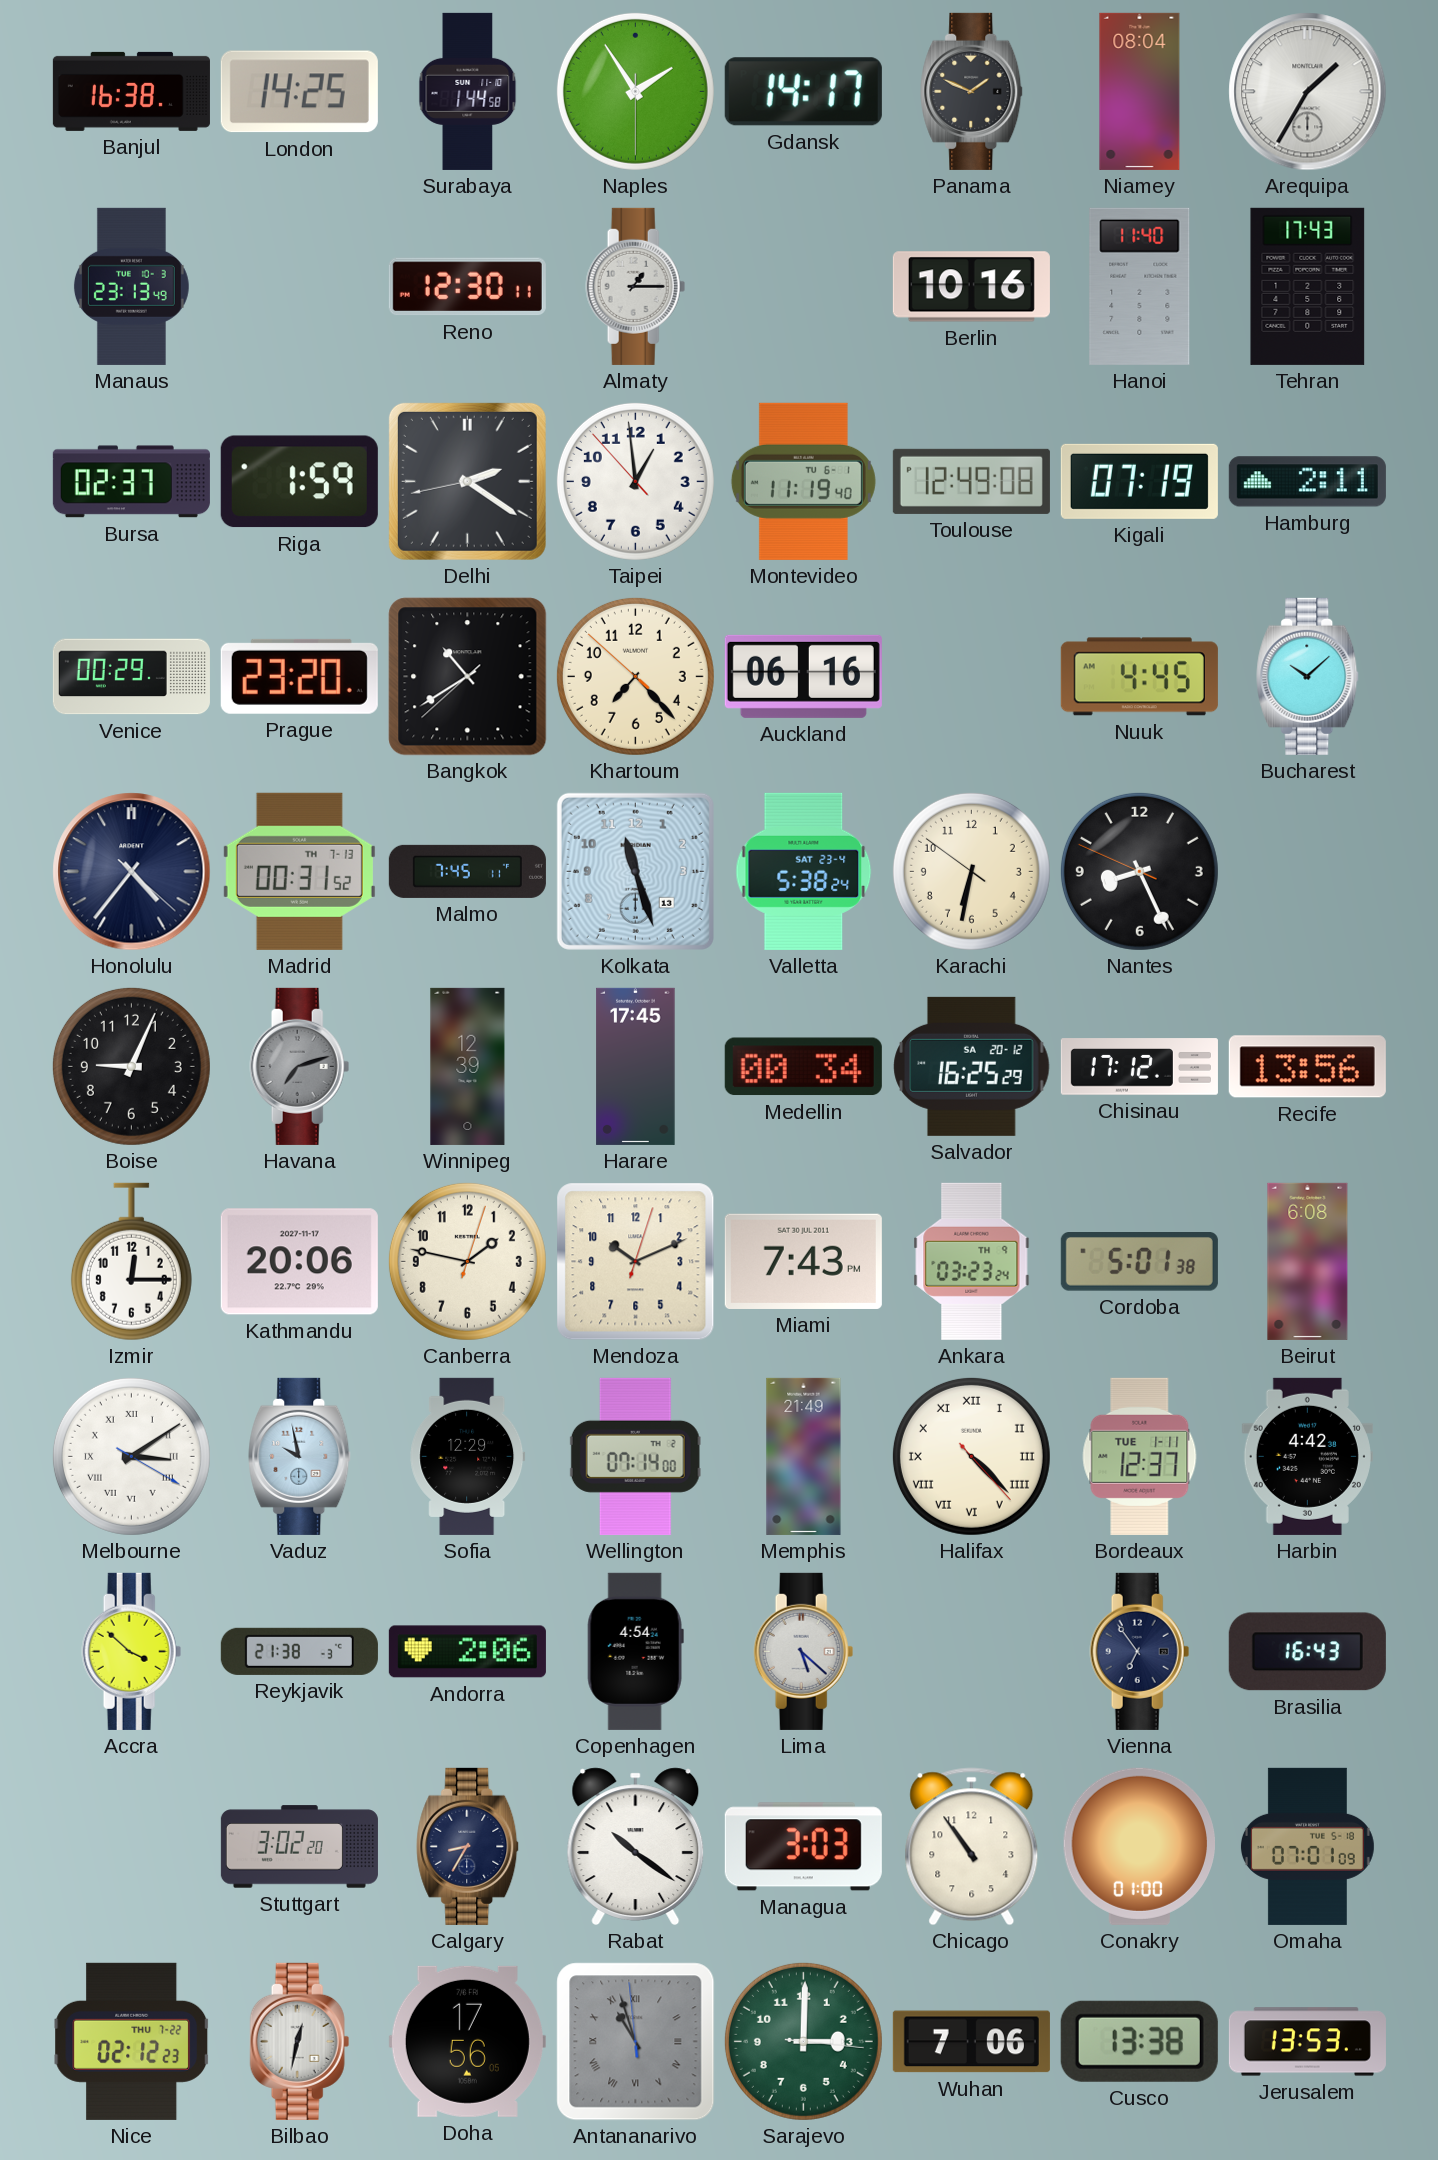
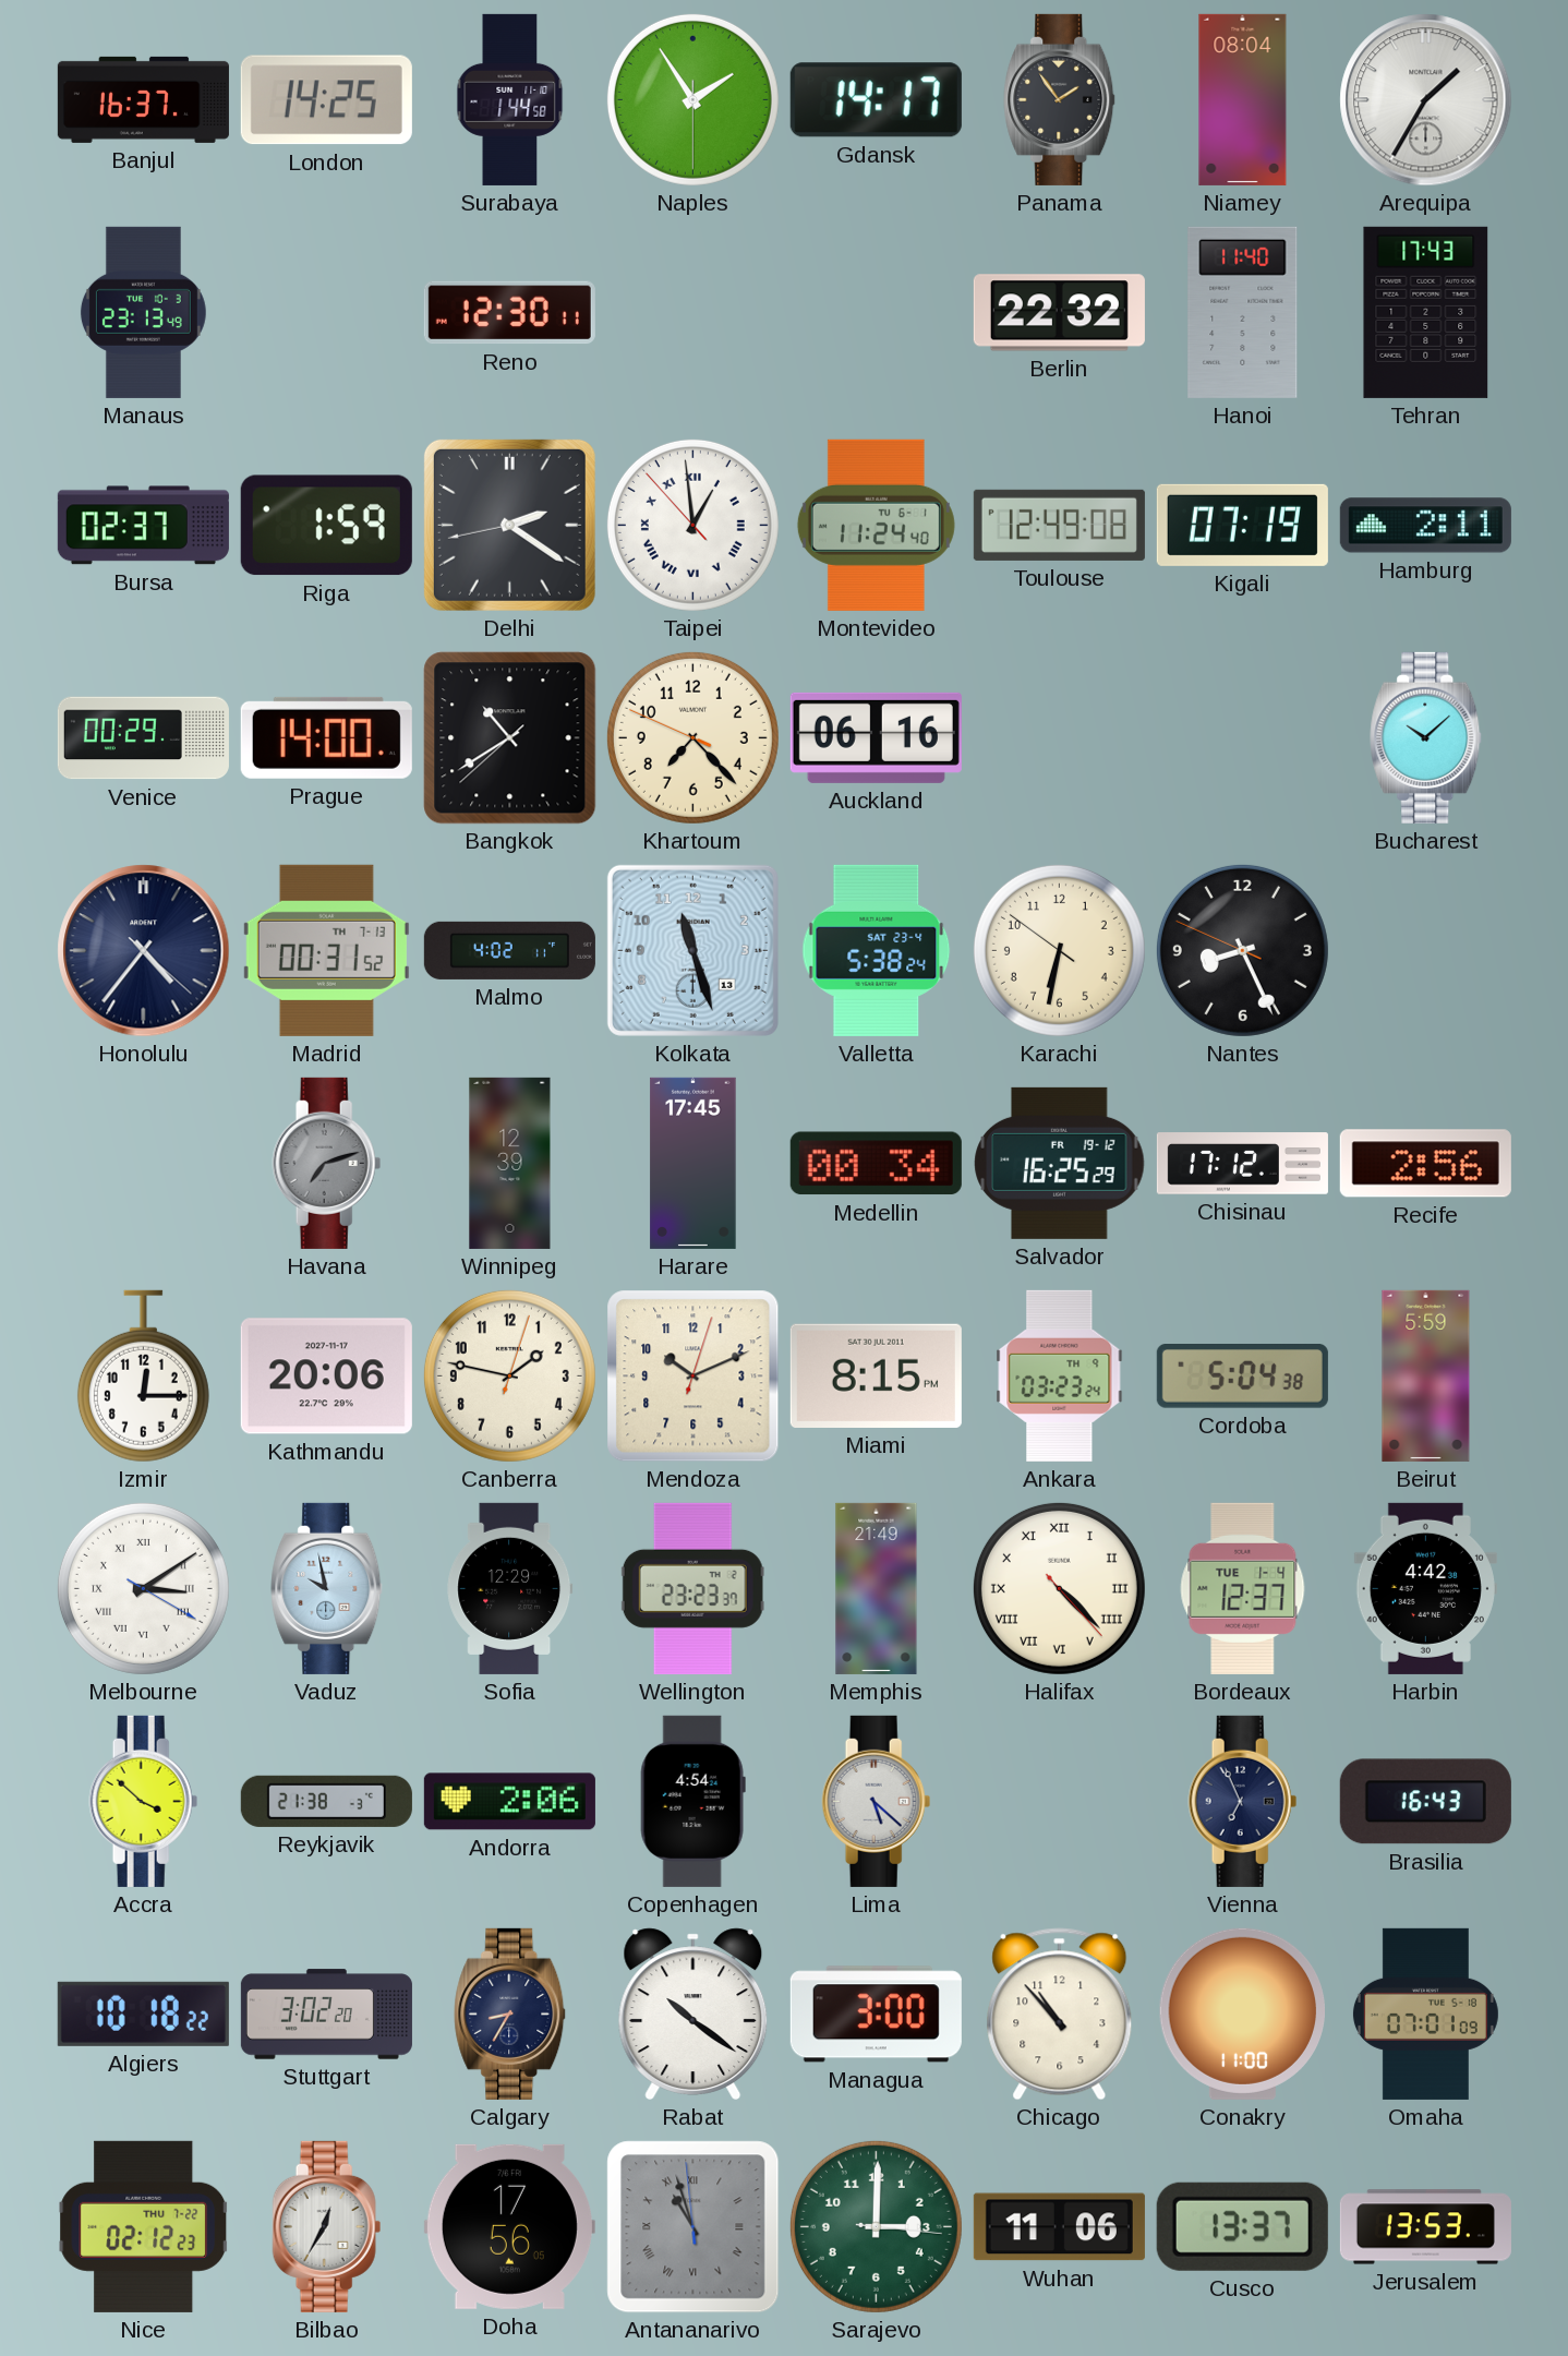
Banjul: 16:38 -> 16:37
Panama: 1:49 -> 1:54
Almaty: 1:15 -> none
Berlin: 10:16 -> 22:32
Taipei numerals: Arabic -> Roman
Montevideo: 11:19 -> 11:24
Prague: 23:20 -> 14:00
Khartoum: 7:22:52 -> 7:22:49
Nuuk: 4:45 -> none
Malmo: 7:45 -> 4:02
Boise: 9:04 -> none
Salvador date: SA 20-12 -> FR 19-12
Recife: 13:56 -> 2:56
Miami: 7:43 -> 8:15
Cordoba: 5:01 -> 5:04
Beirut: 6:08 -> 5:59
Wellington: 07:14 -> 23:23
Bordeaux date: TUE 1-11 -> TUE 1-4
Vienna: 6:54 -> 6:56
Algiers: none -> 10:18
Managua: 3:03 -> 3:00
Chicago: 10:54 -> 10:53
Conakry: 01:00 -> 11:00
Bilbao: 12:32 -> 12:35
Wuhan: 7:06 -> 11:06
Cusco: 13:38 -> 13:37
